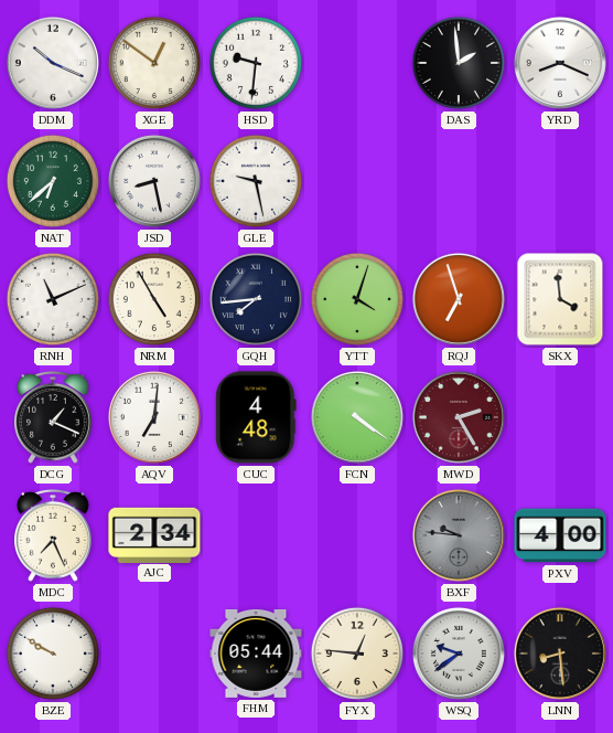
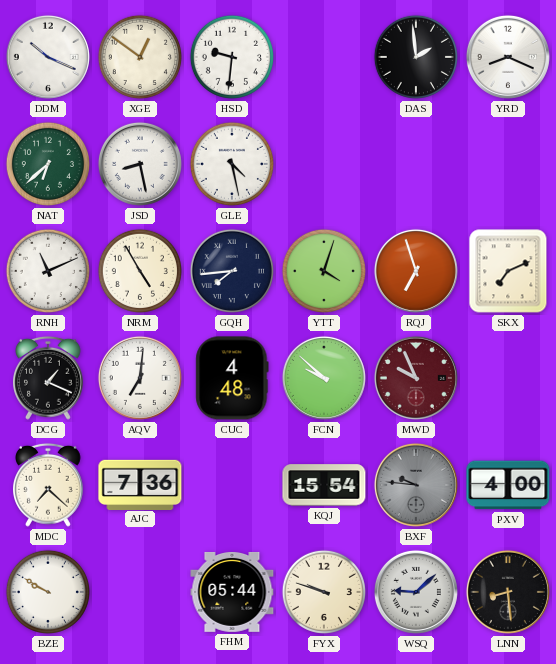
GLE: 9:28 -> 4:28
SKX: 3:59 -> 7:11
FCN: 4:21 -> 9:52
MWD: 2:25 -> 9:56
MDC: 7:26 -> 7:22
AJC: 2:34 -> 7:36
KQJ: none -> 15:54
FYX: 12:46 -> 9:48
WSQ: 9:39 -> 9:08
